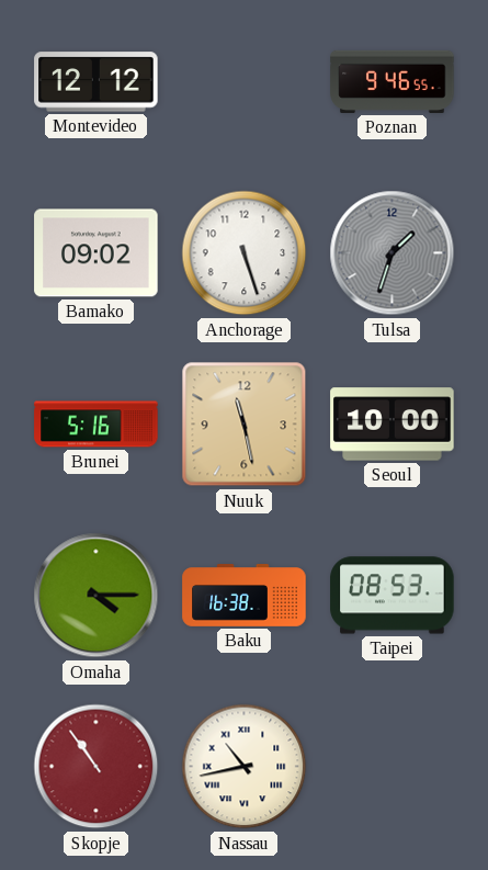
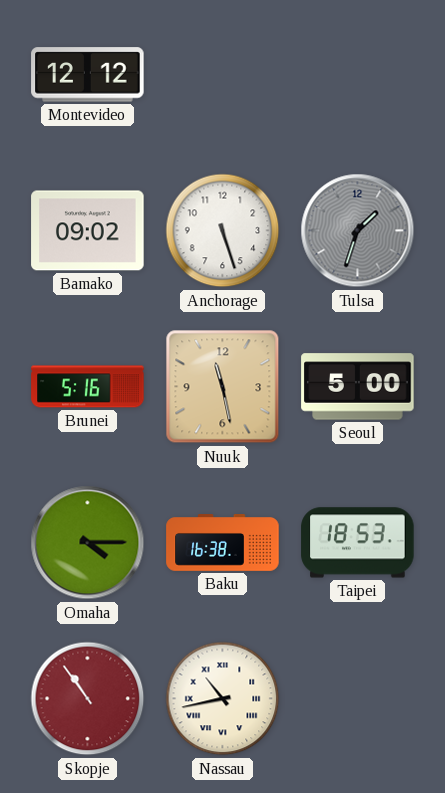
Poznan: 9:46 -> none
Seoul: 10:00 -> 5:00
Taipei: 08:53 -> 18:53
